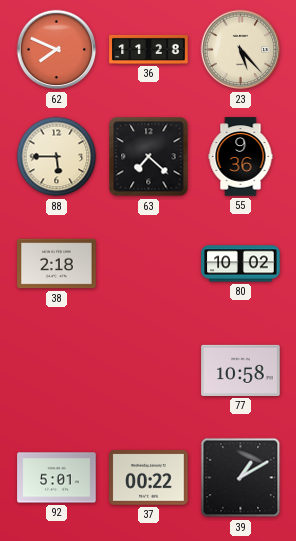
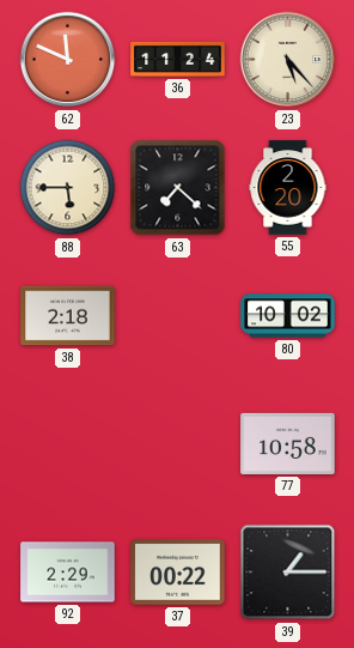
62: 7:49 -> 11:49
36: 11:28 -> 11:24
55: 9:36 -> 2:20
92: 5:01 -> 2:29
39: 1:10 -> 1:15
